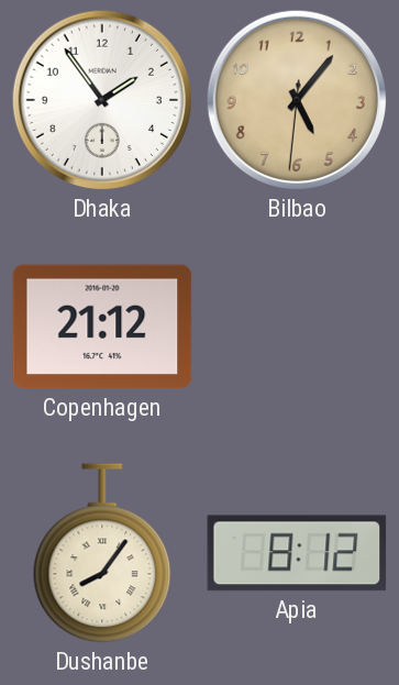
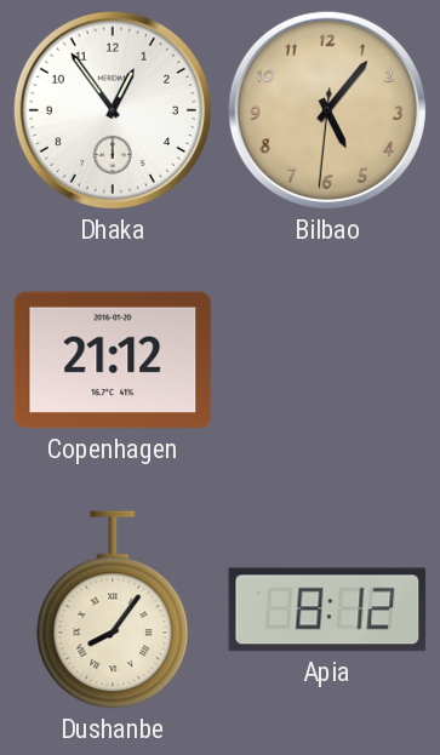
Dhaka: 1:54 -> 12:54
